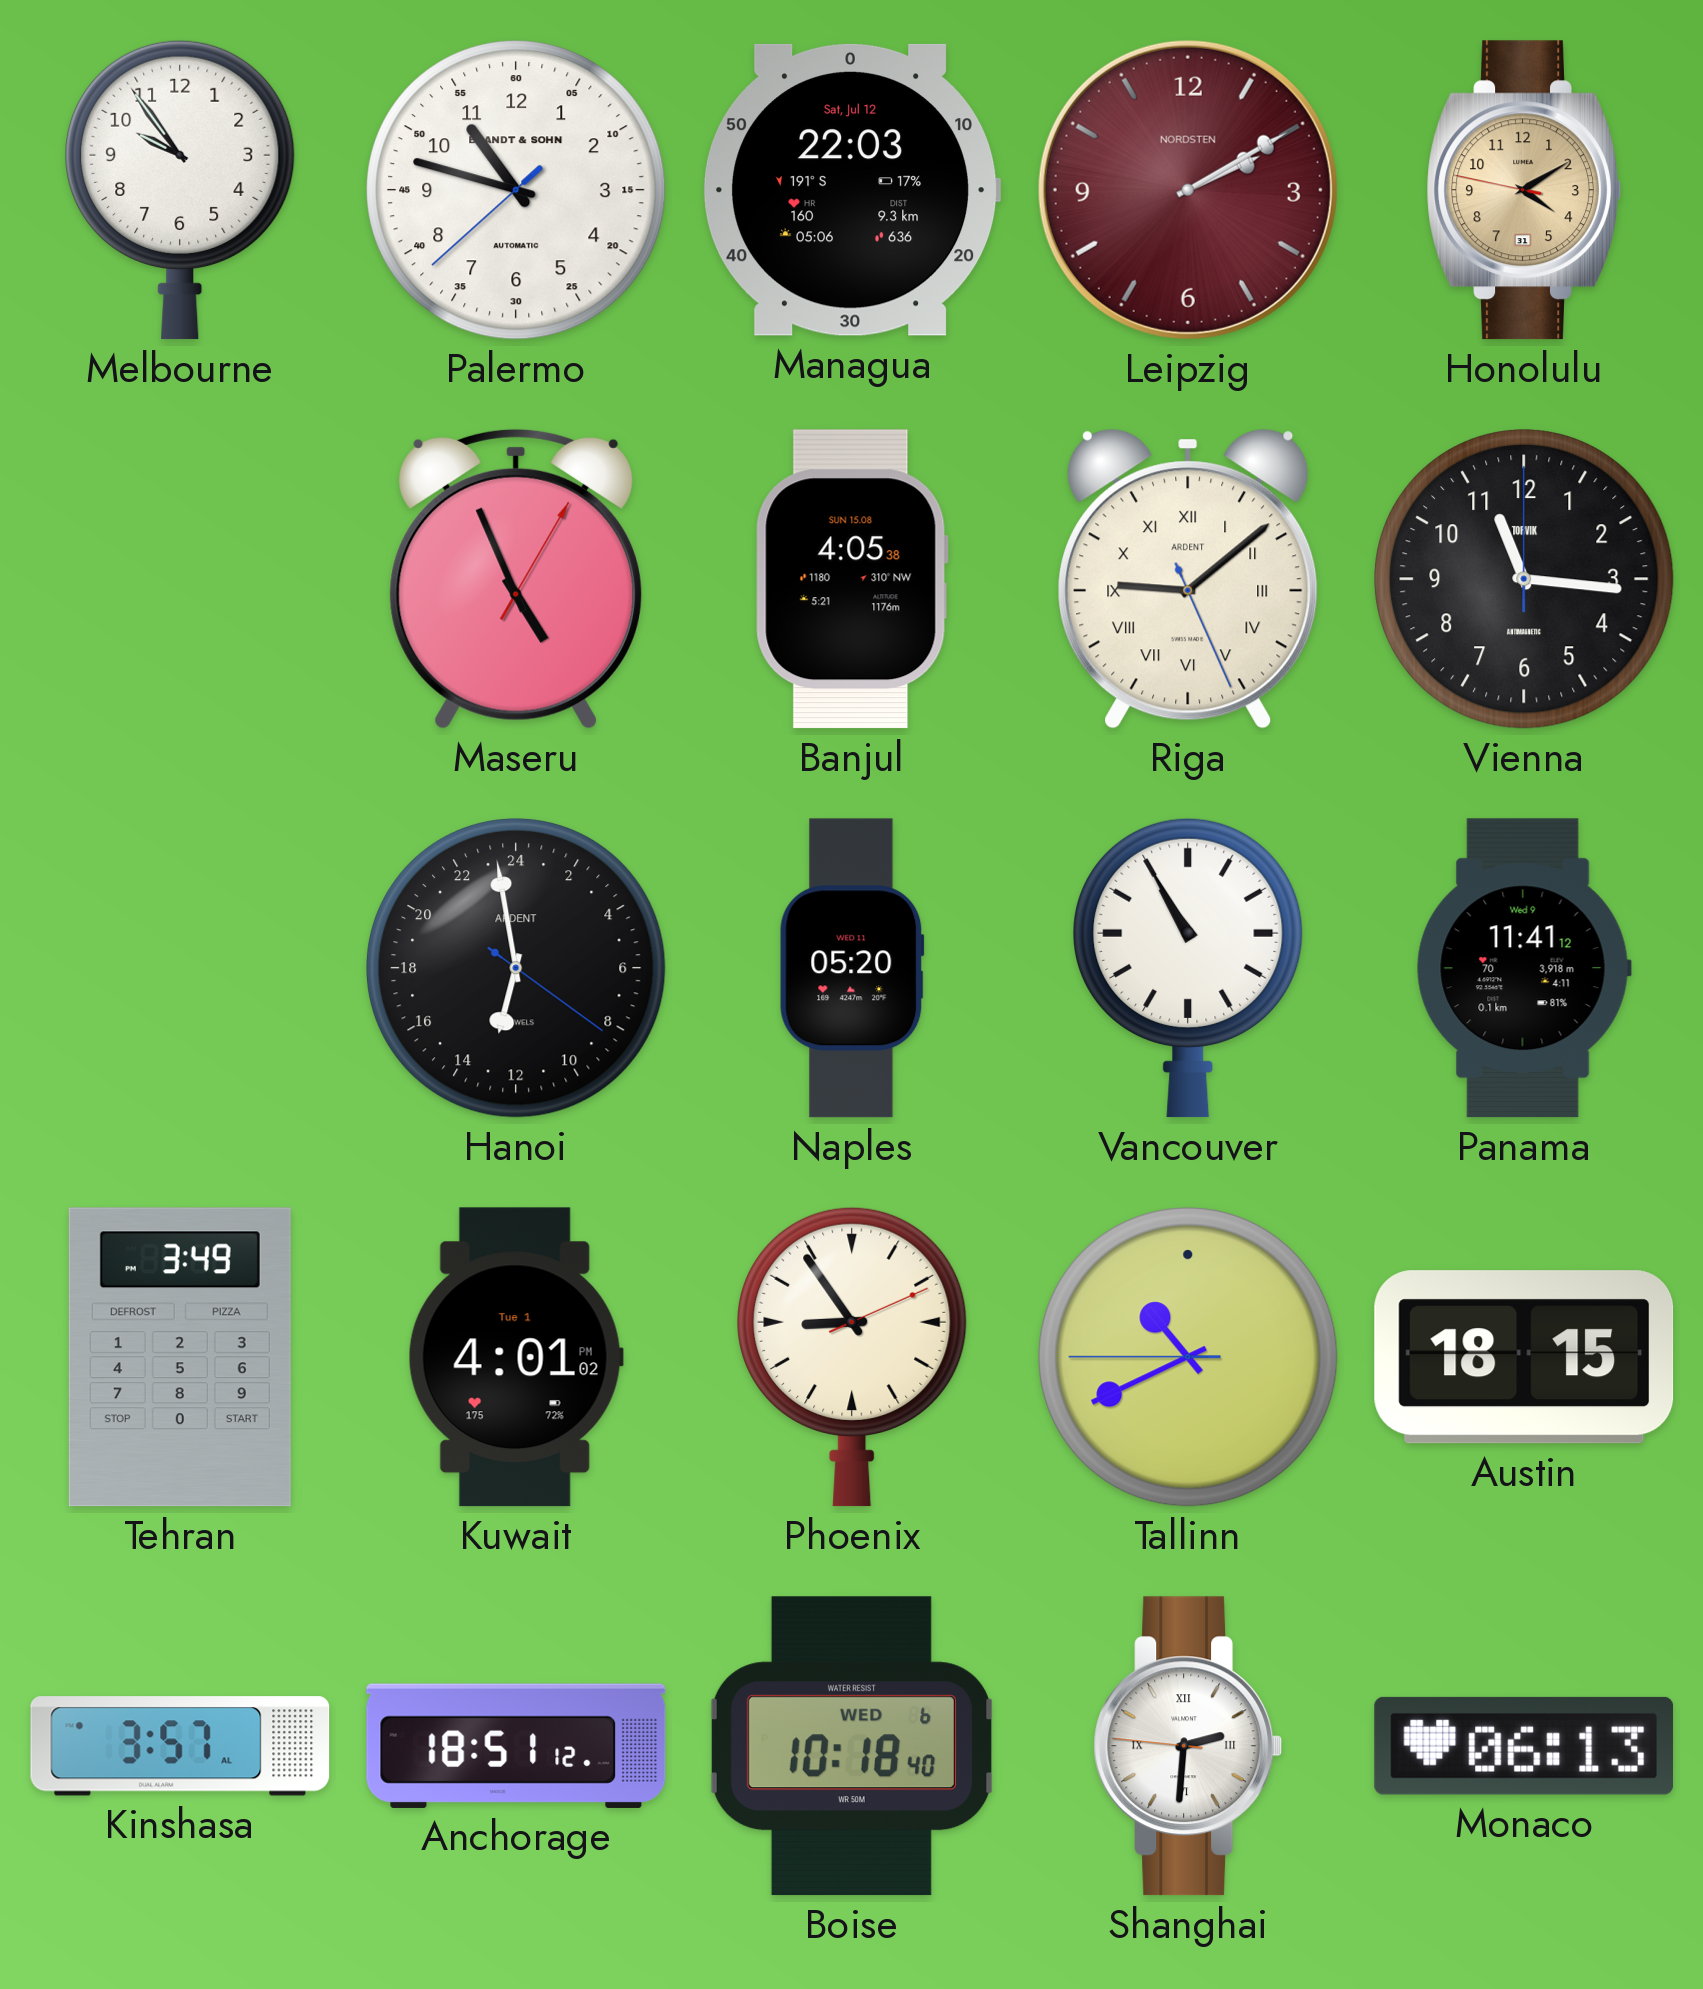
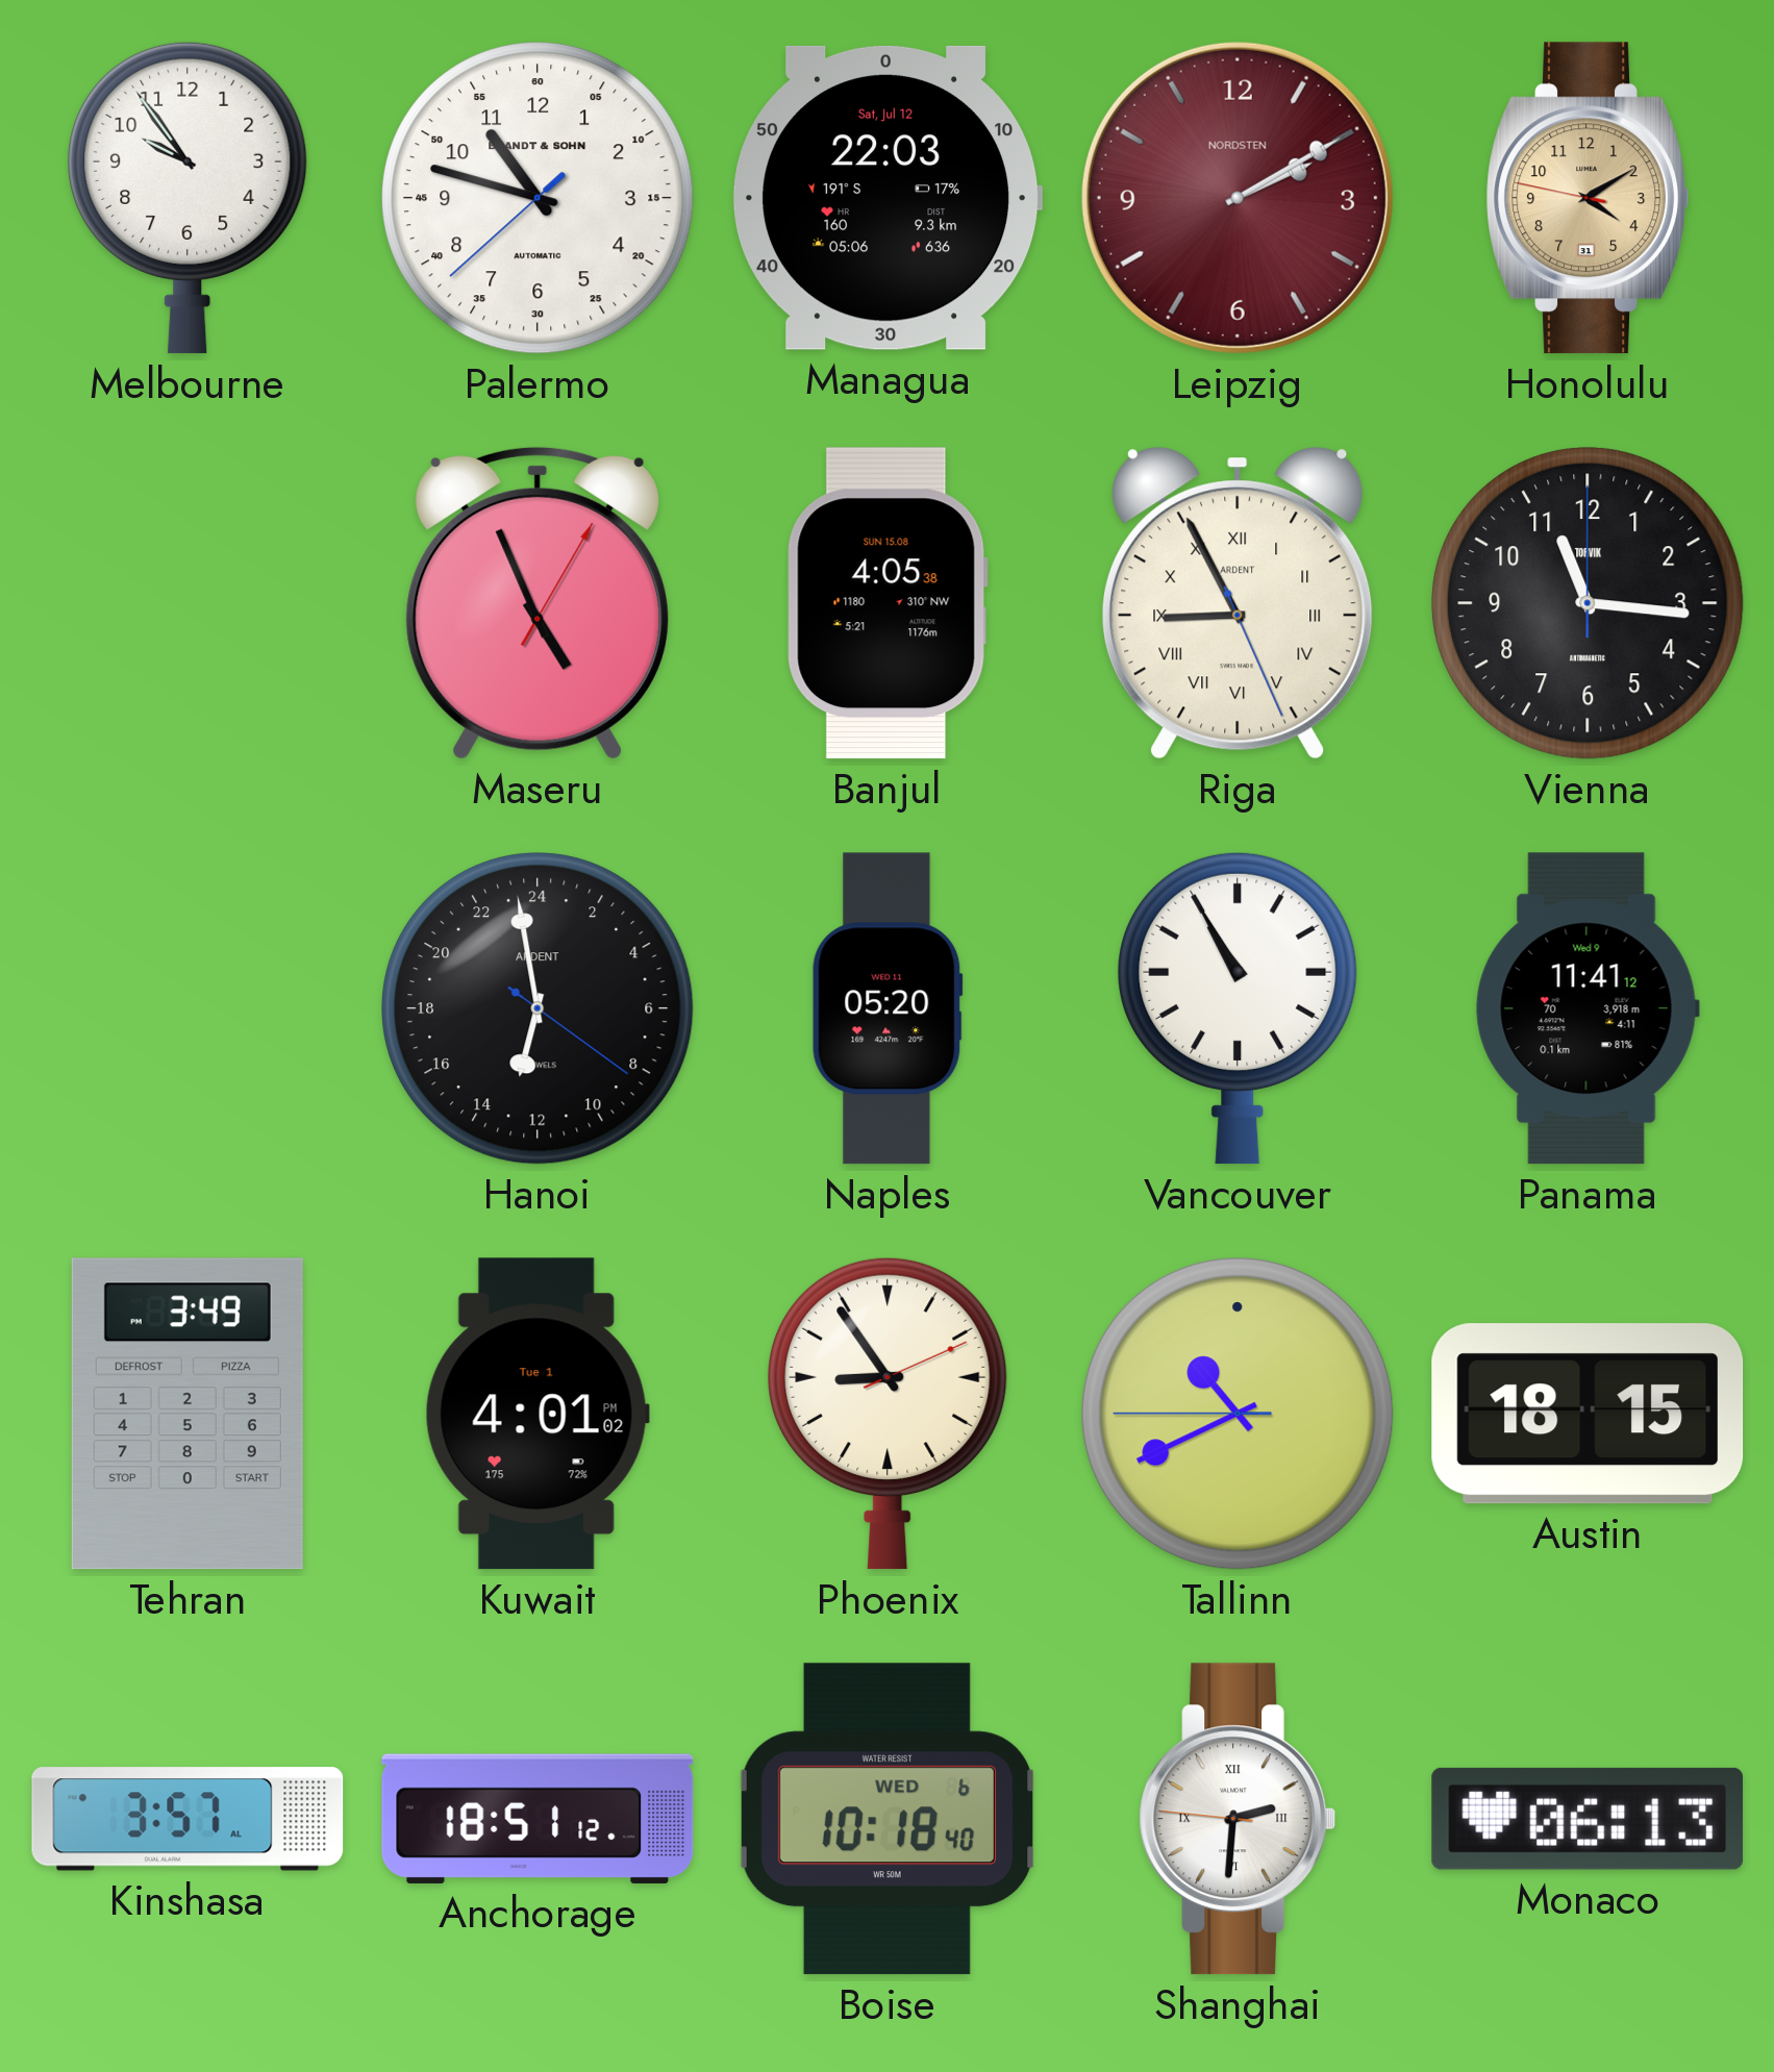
Riga: 9:08 -> 8:55
